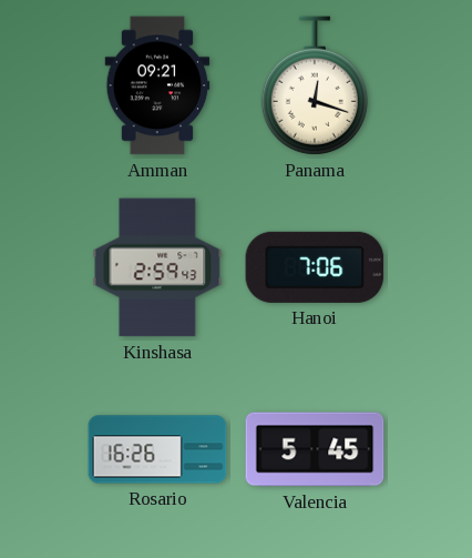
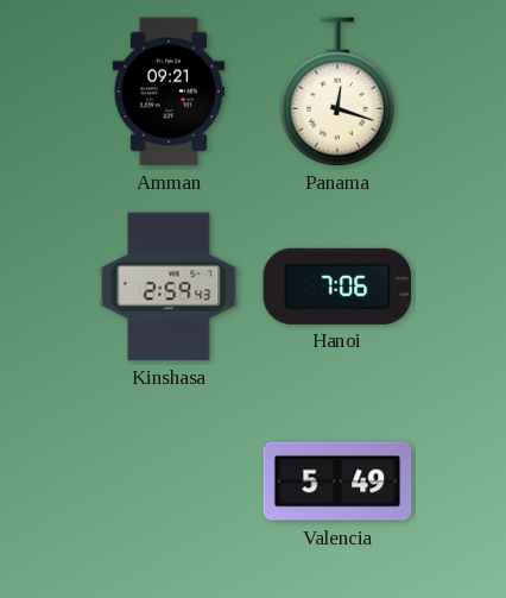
Rosario: 16:26 -> none
Valencia: 5:45 -> 5:49
